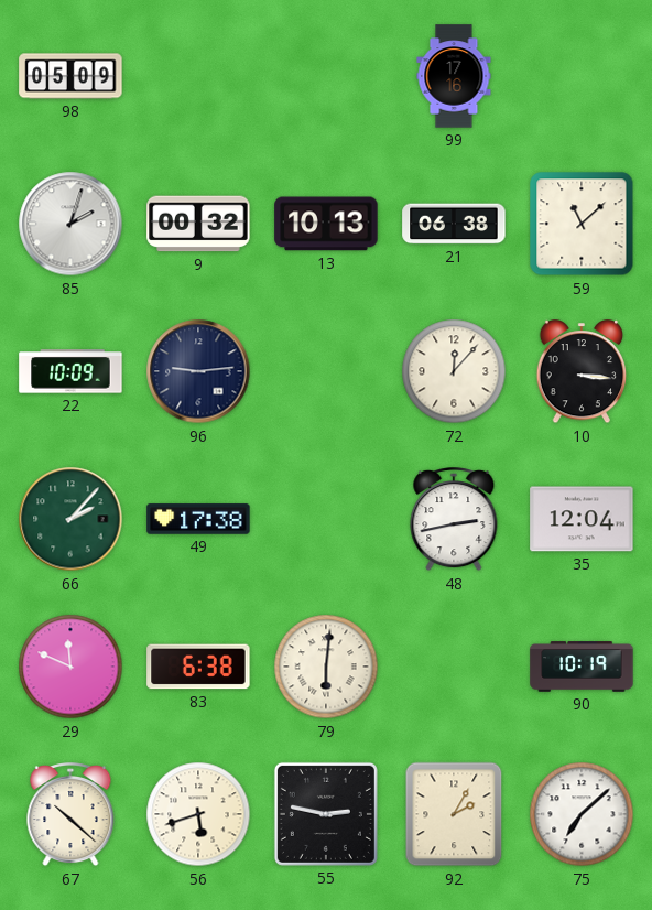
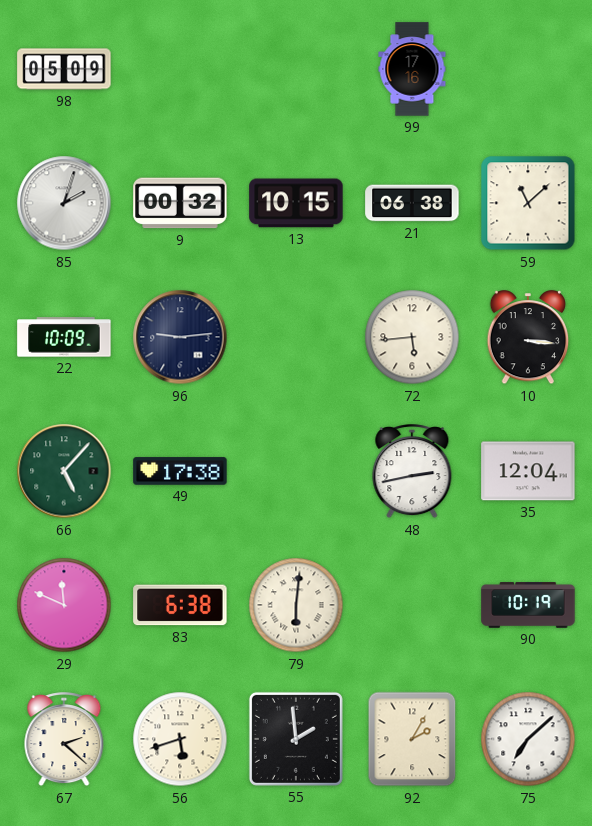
13: 10:13 -> 10:15
72: 12:07 -> 5:44
66: 2:07 -> 5:07
67: 10:22 -> 2:22
55: 2:47 -> 1:59
